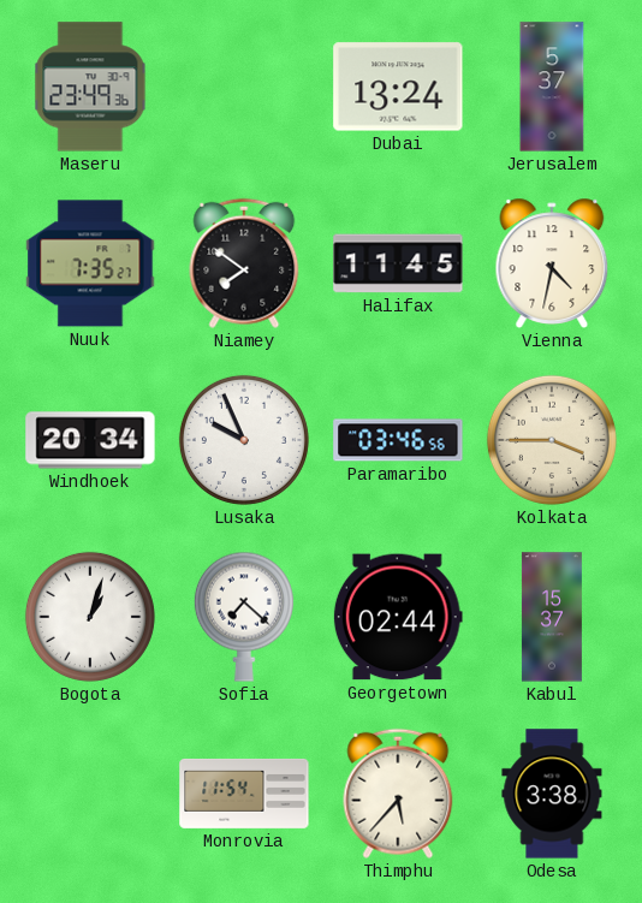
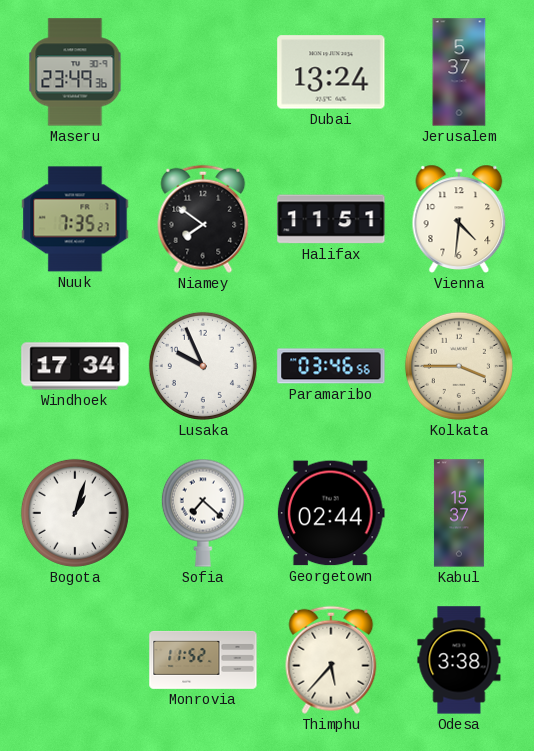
Halifax: 11:45 -> 11:51
Vienna: 4:32 -> 4:31
Windhoek: 20:34 -> 17:34
Monrovia: 11:54 -> 11:52
